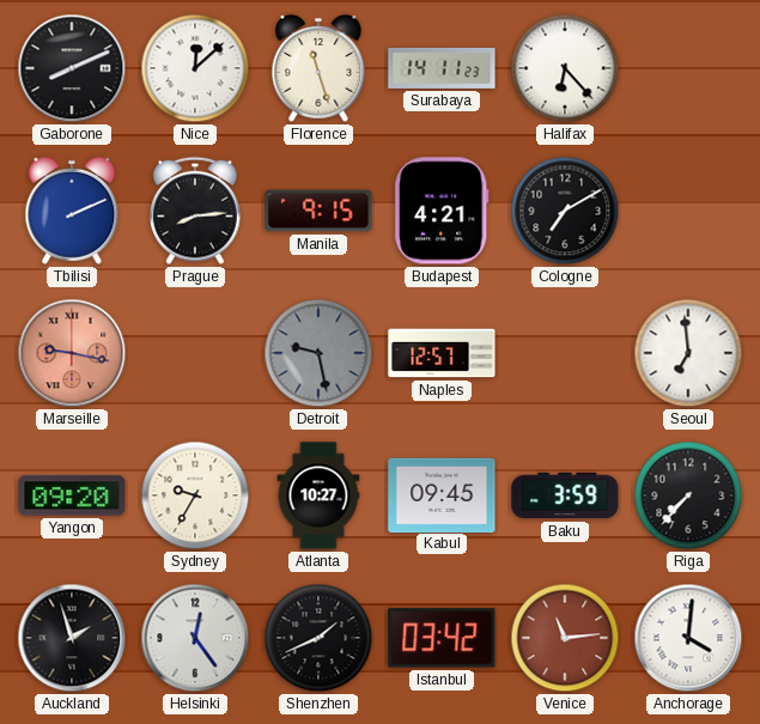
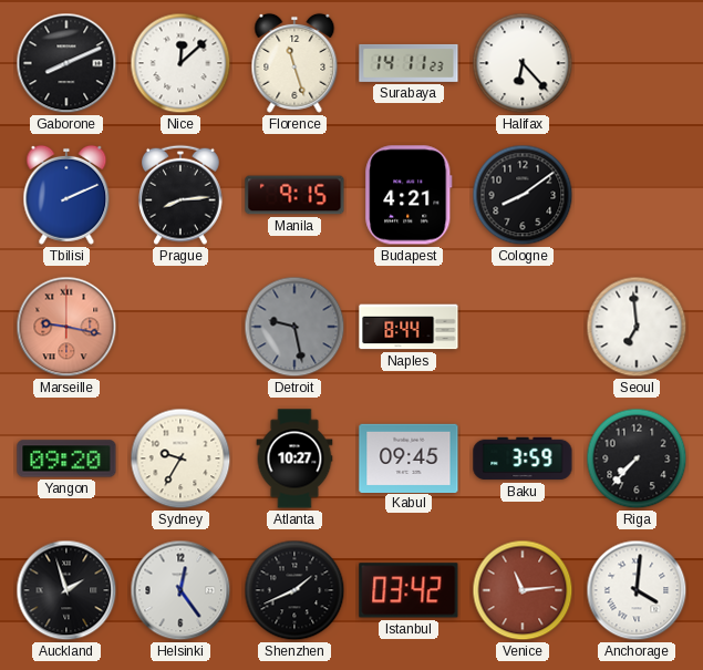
Cologne: 7:10 -> 8:09
Naples: 12:57 -> 8:44
